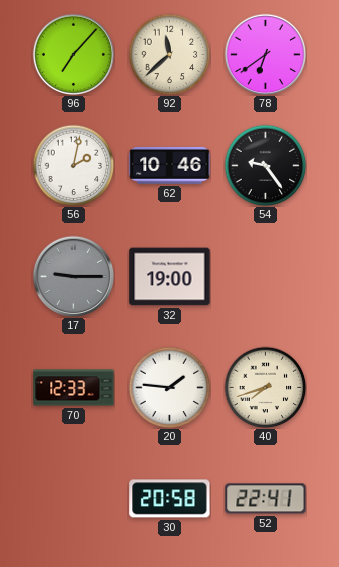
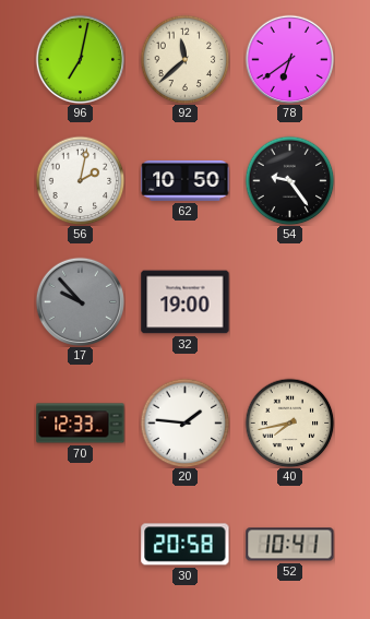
96: 7:07 -> 7:02
62: 10:46 -> 10:50
17: 9:15 -> 9:53
40: 7:42 -> 7:43
52: 22:41 -> 10:41
